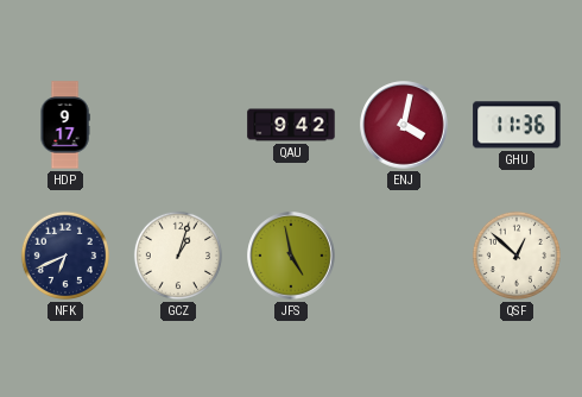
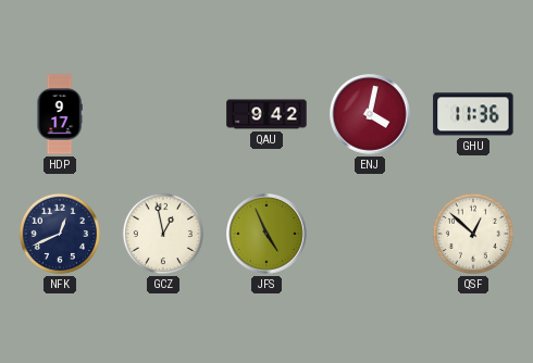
NFK: 6:41 -> 12:41
GCZ: 1:03 -> 12:58
JFS: 4:58 -> 4:56
